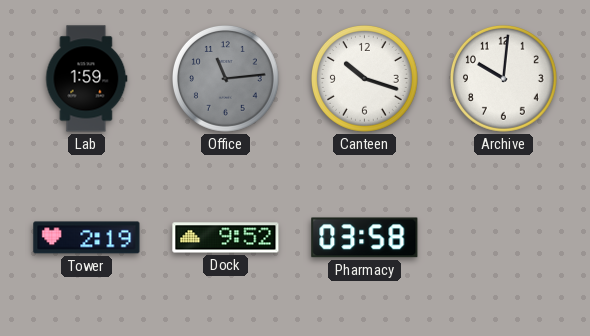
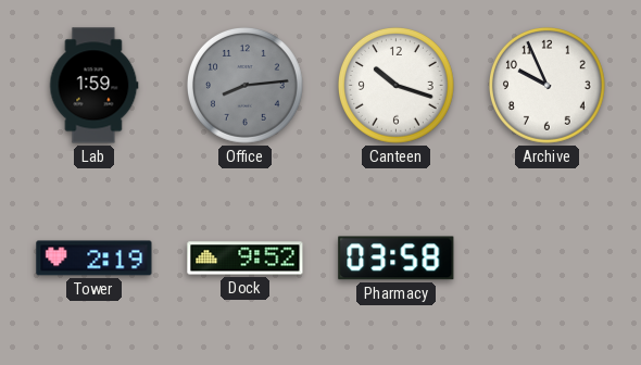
Office: 11:14 -> 8:14
Archive: 10:01 -> 9:56
